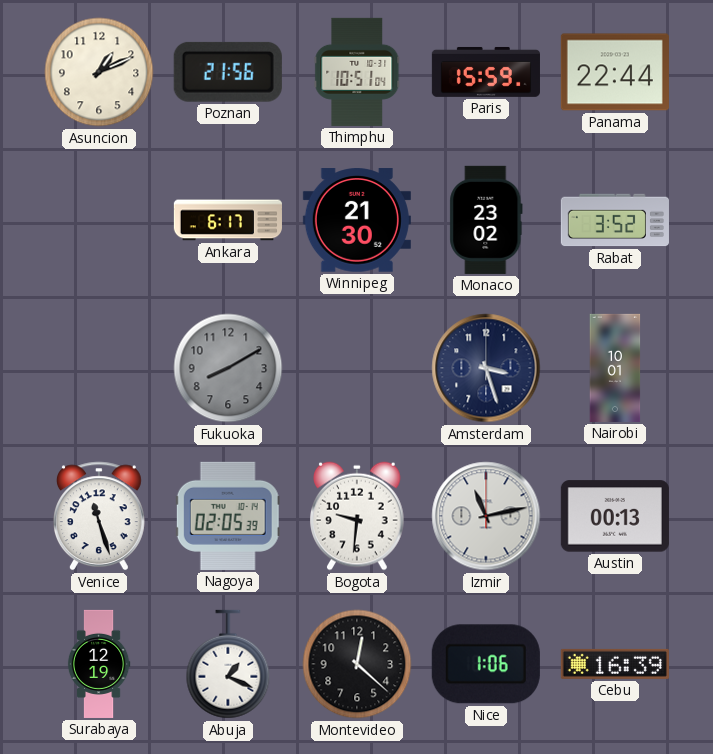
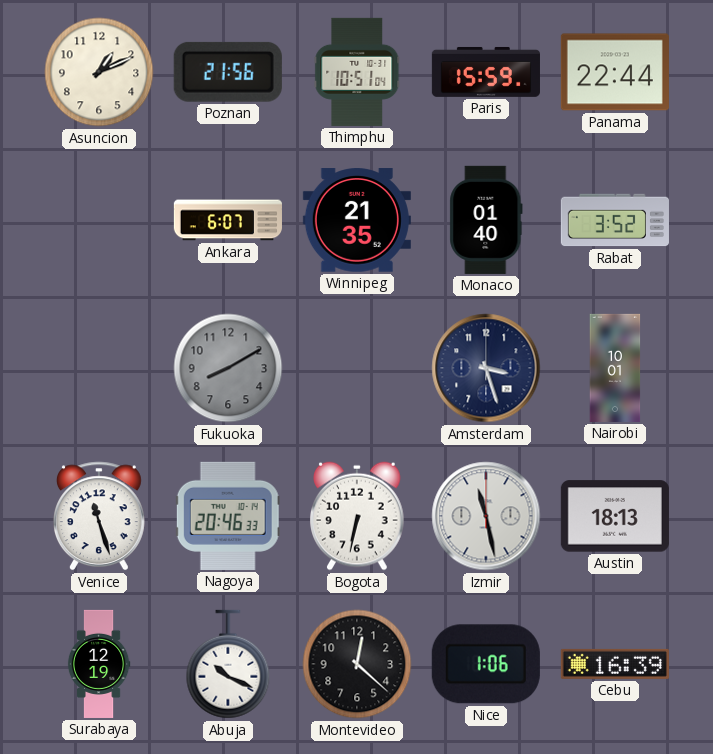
Ankara: 6:17 -> 6:07
Winnipeg: 21:30 -> 21:35
Monaco: 23:02 -> 01:40
Nagoya: 02:05 -> 20:46
Bogota: 9:31 -> 6:32
Izmir: 11:13 -> 11:28
Austin: 00:13 -> 18:13
Abuja: 1:19 -> 10:19
